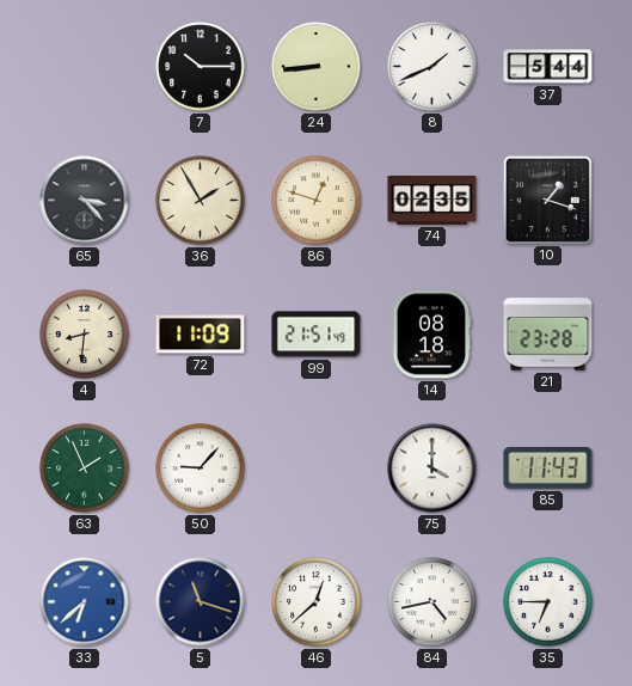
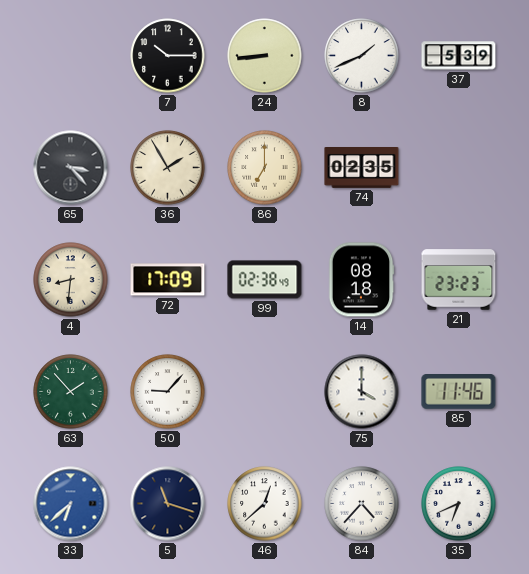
37: 5:44 -> 5:39
86: 12:48 -> 7:00
10: 1:18 -> none
72: 11:09 -> 17:09
99: 21:51 -> 02:38
21: 23:28 -> 23:23
63: 1:56 -> 1:53
85: 11:43 -> 11:46
84: 4:43 -> 4:37
35: 6:45 -> 6:41
